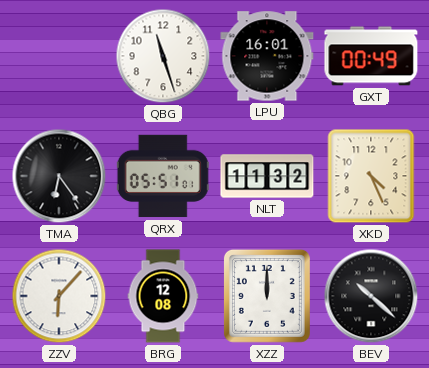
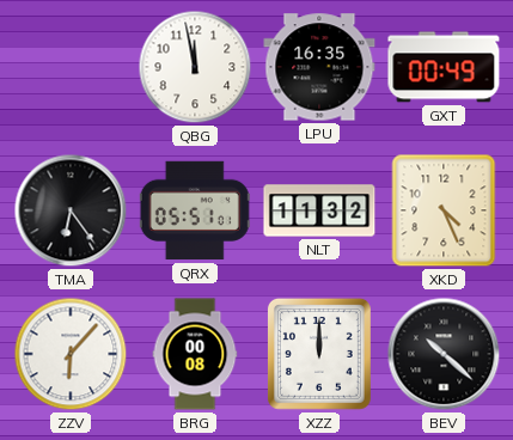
QBG: 11:27 -> 11:58
LPU: 16:01 -> 16:35
BRG: 12:08 -> 00:08
